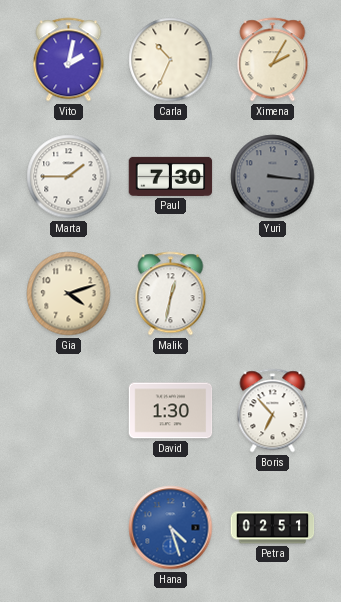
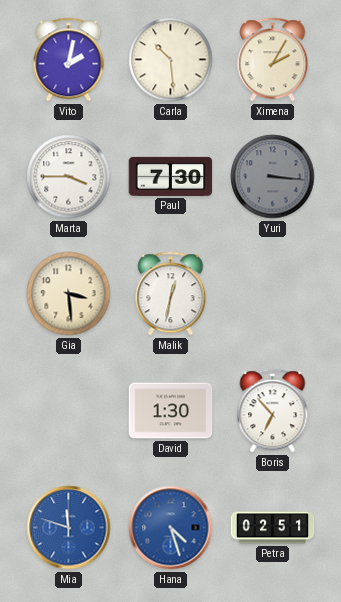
Carla: 10:34 -> 10:29
Marta: 1:45 -> 3:45
Gia: 4:12 -> 3:29
Mia: none -> 11:48
